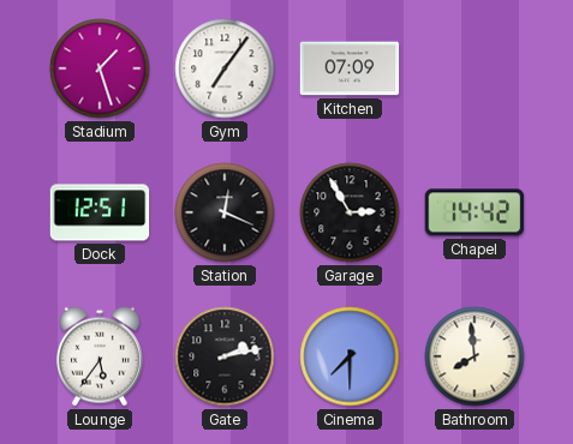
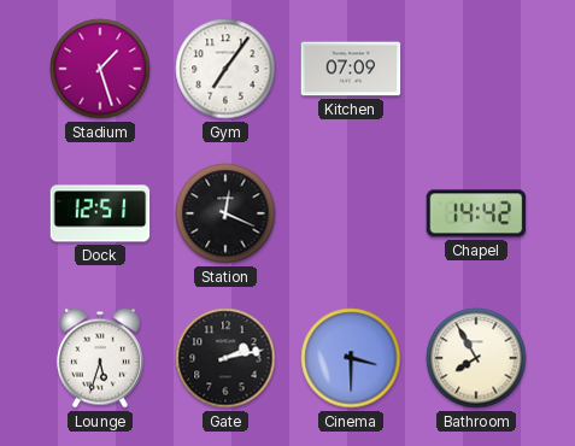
Garage: 2:55 -> none
Lounge: 5:36 -> 5:33
Cinema: 7:30 -> 3:30
Bathroom: 7:59 -> 7:55
